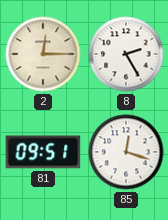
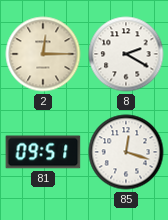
8: 2:25 -> 2:20
